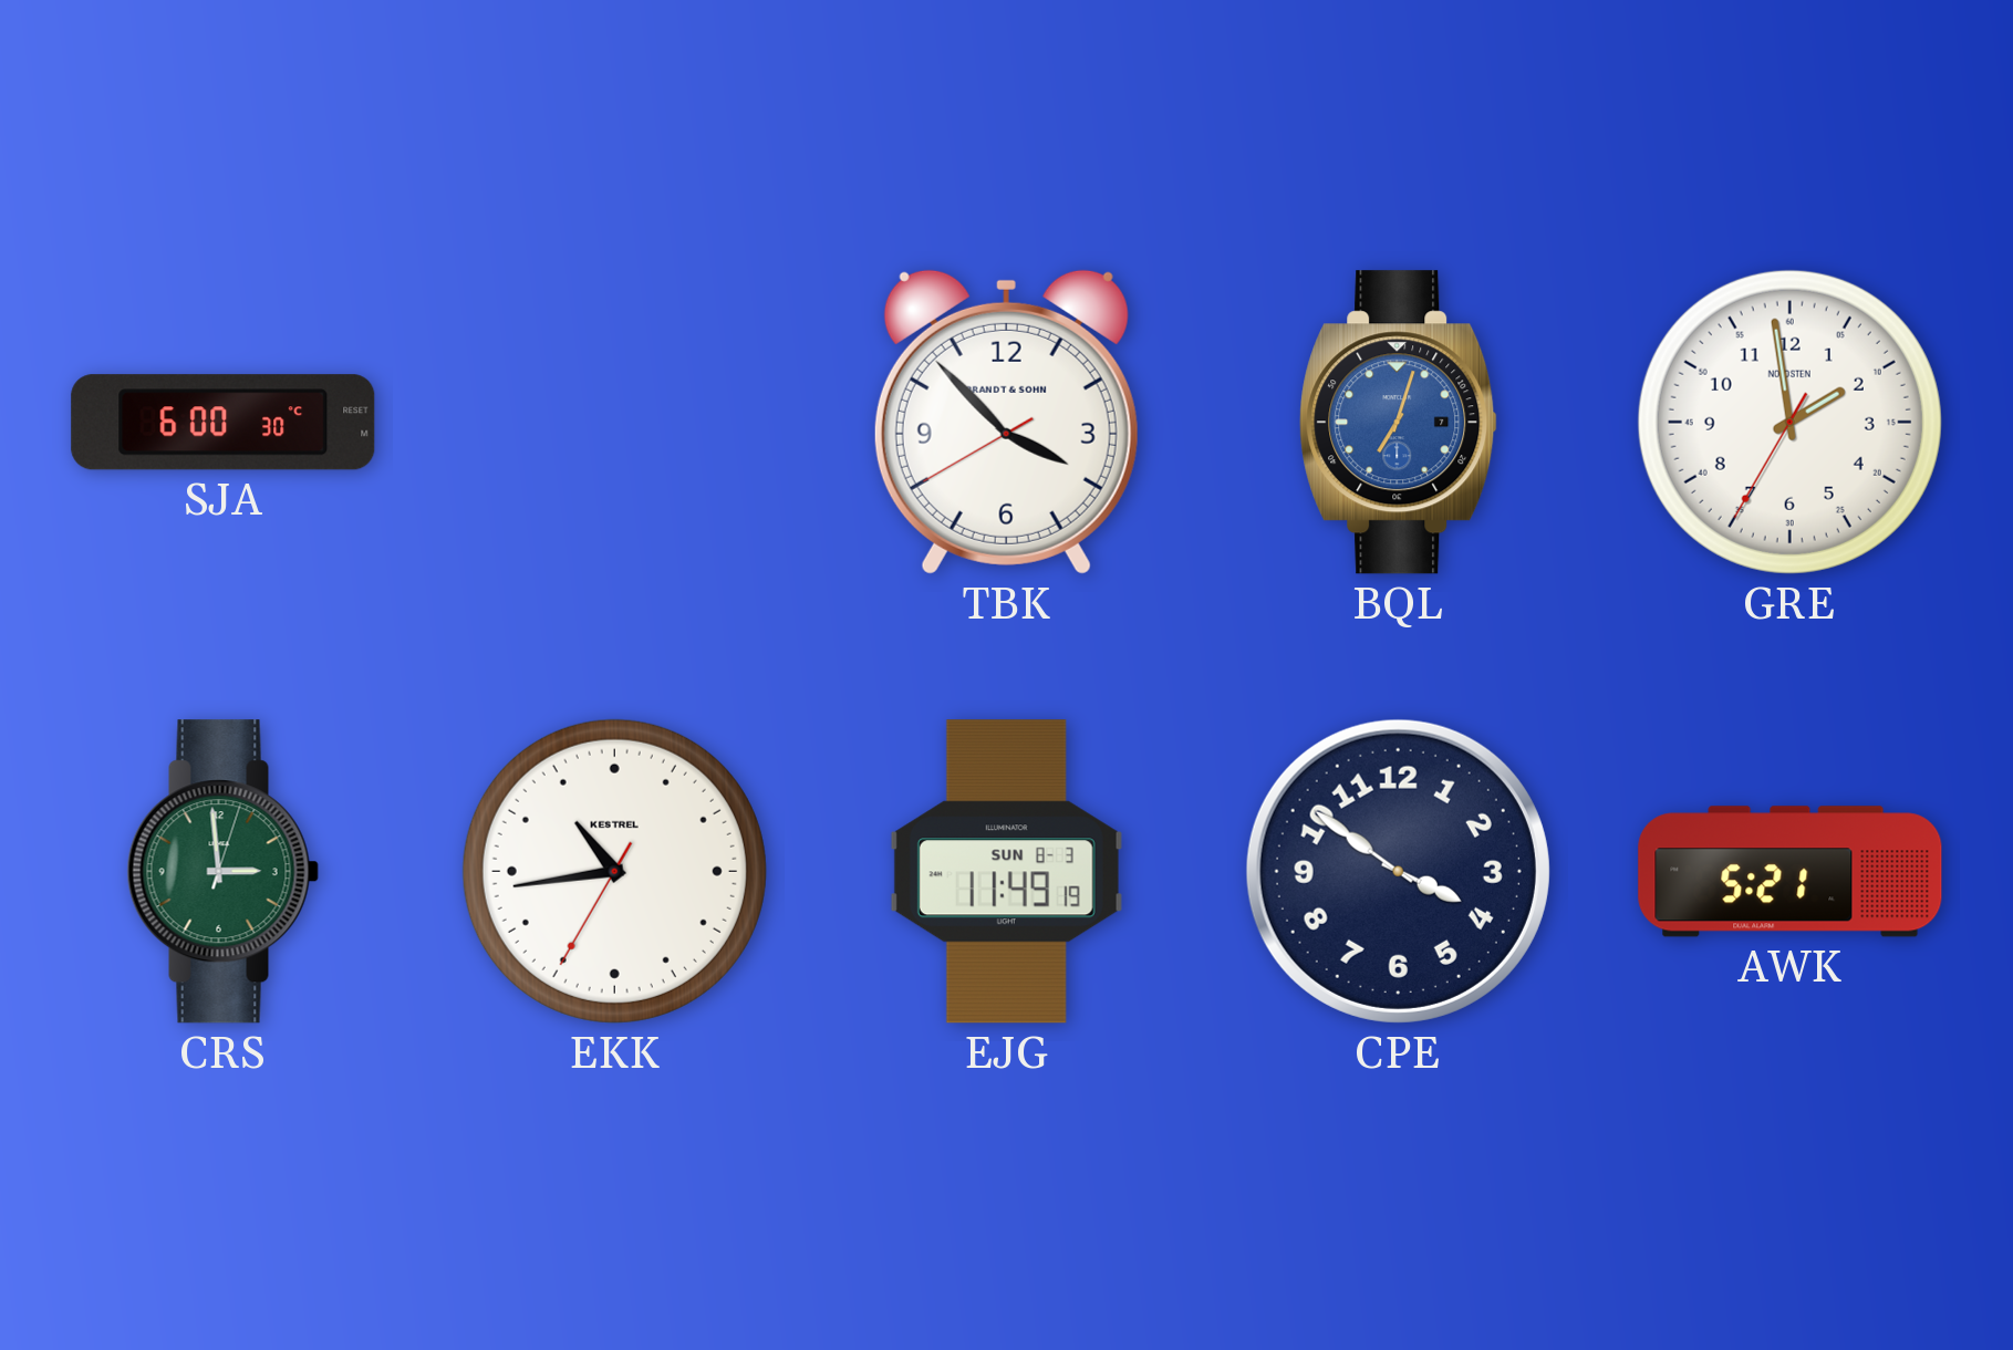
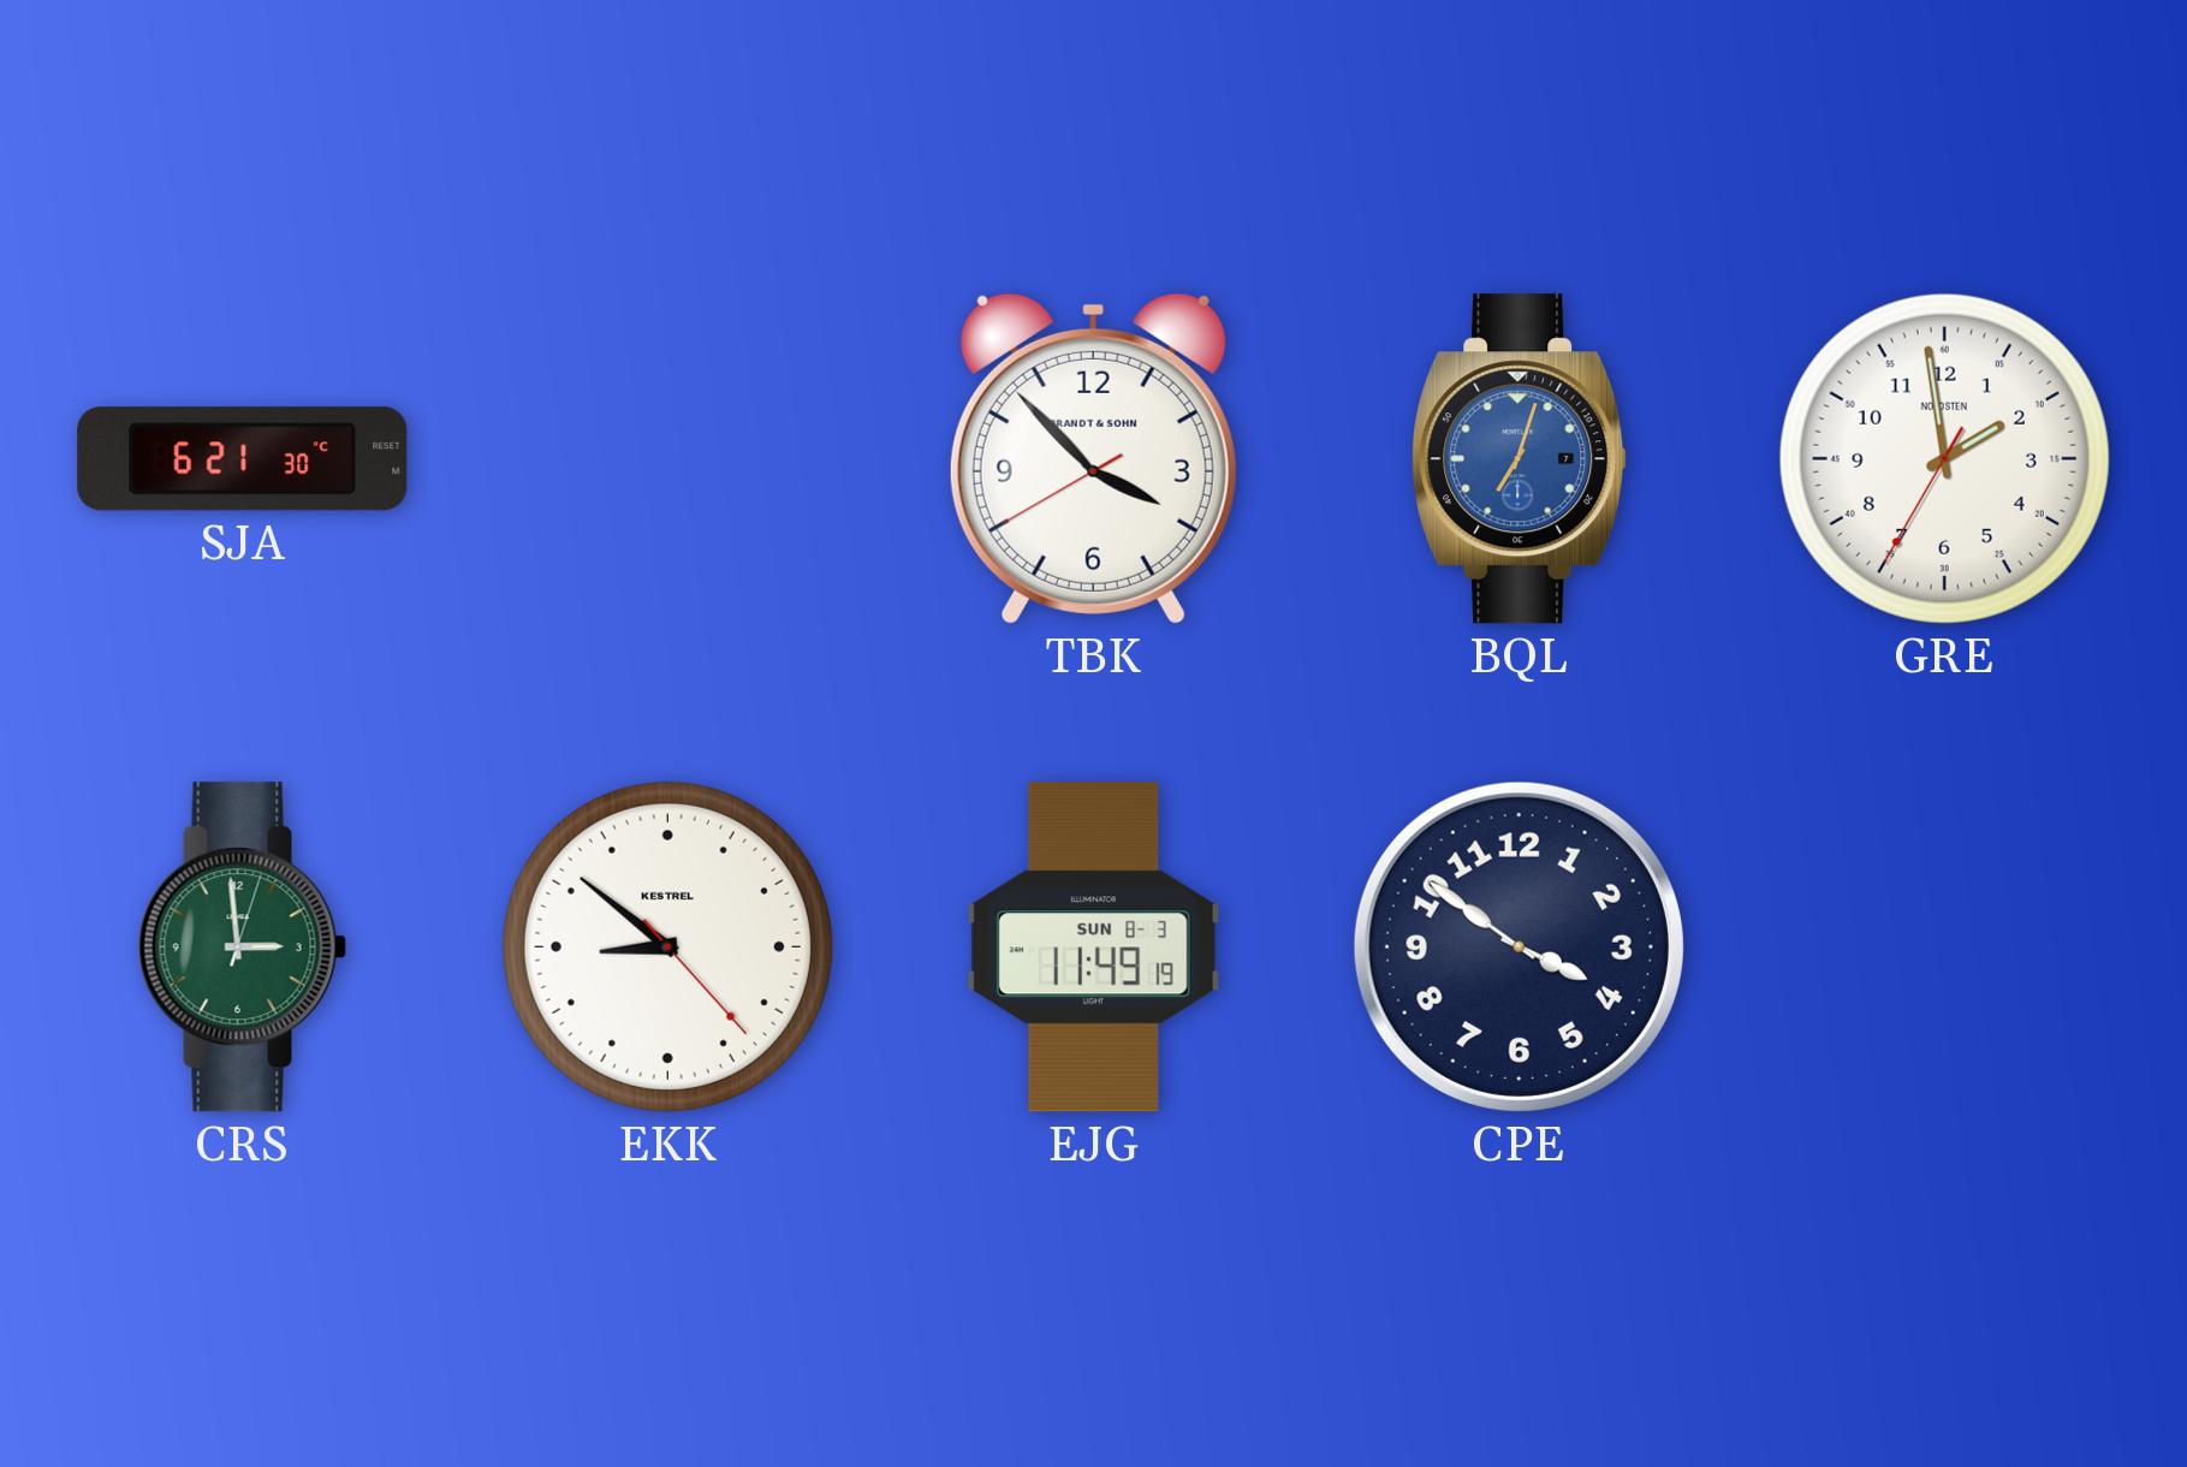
SJA: 6:00 -> 6:21
EKK: 10:43 -> 8:51
AWK: 5:21 -> none
